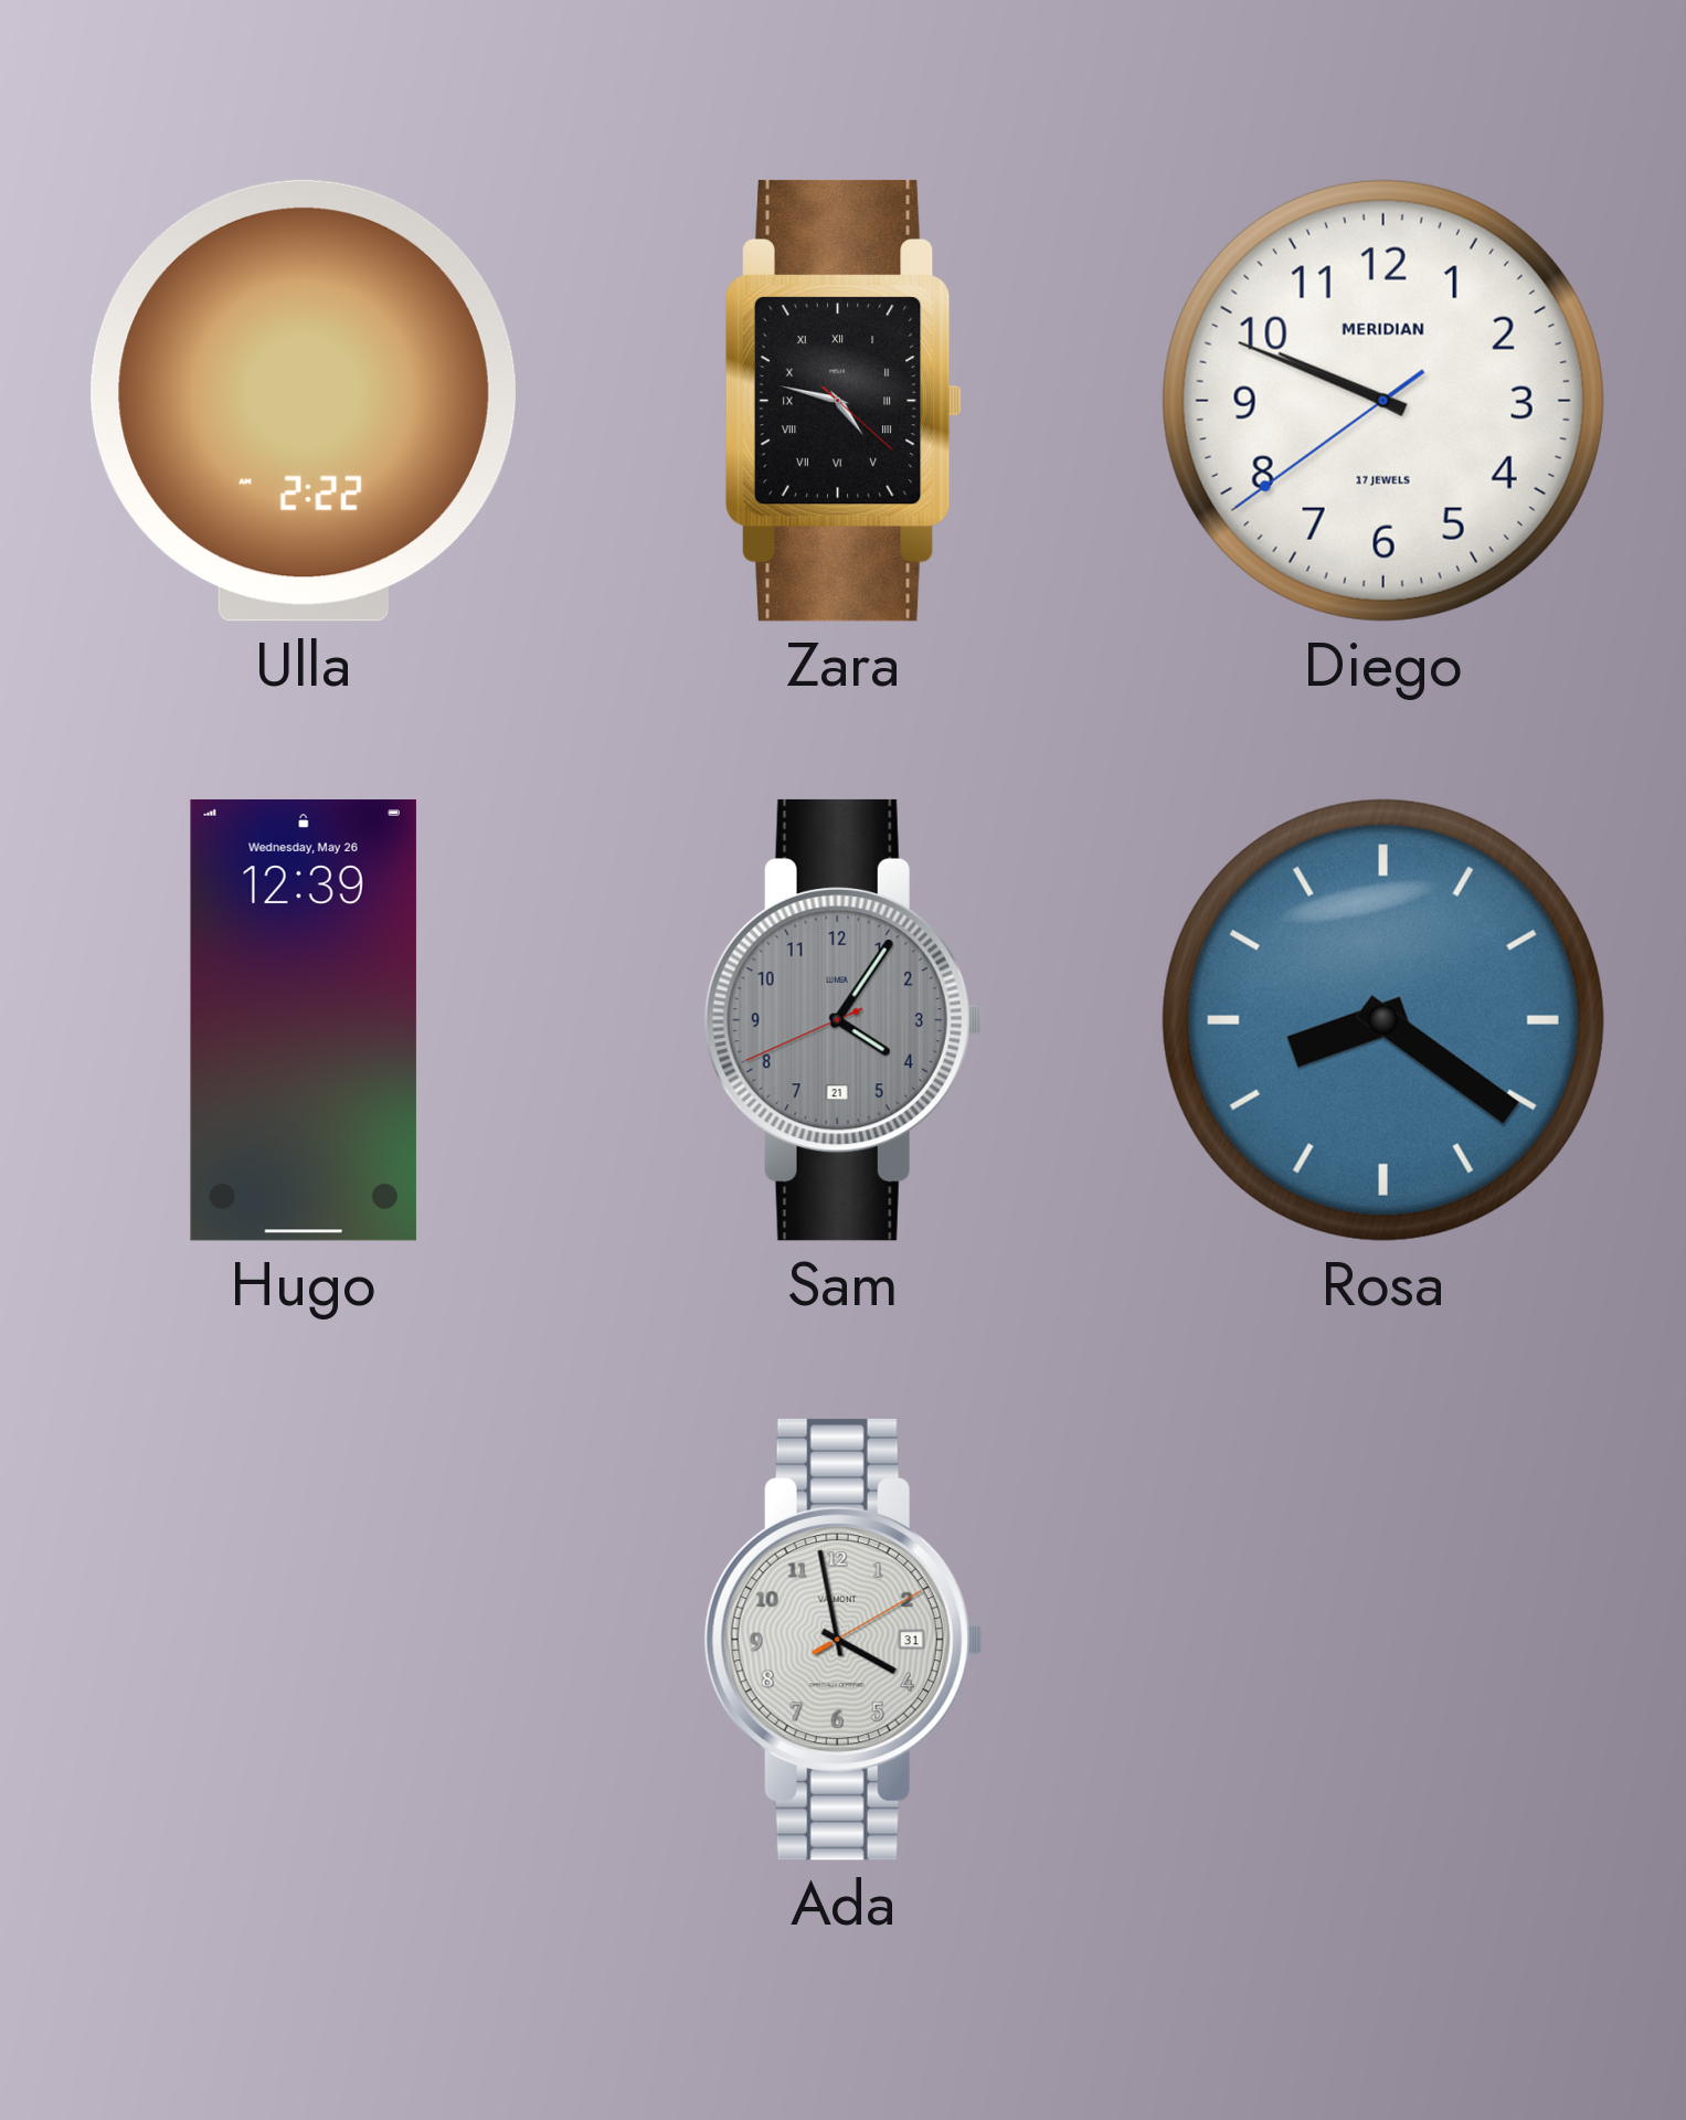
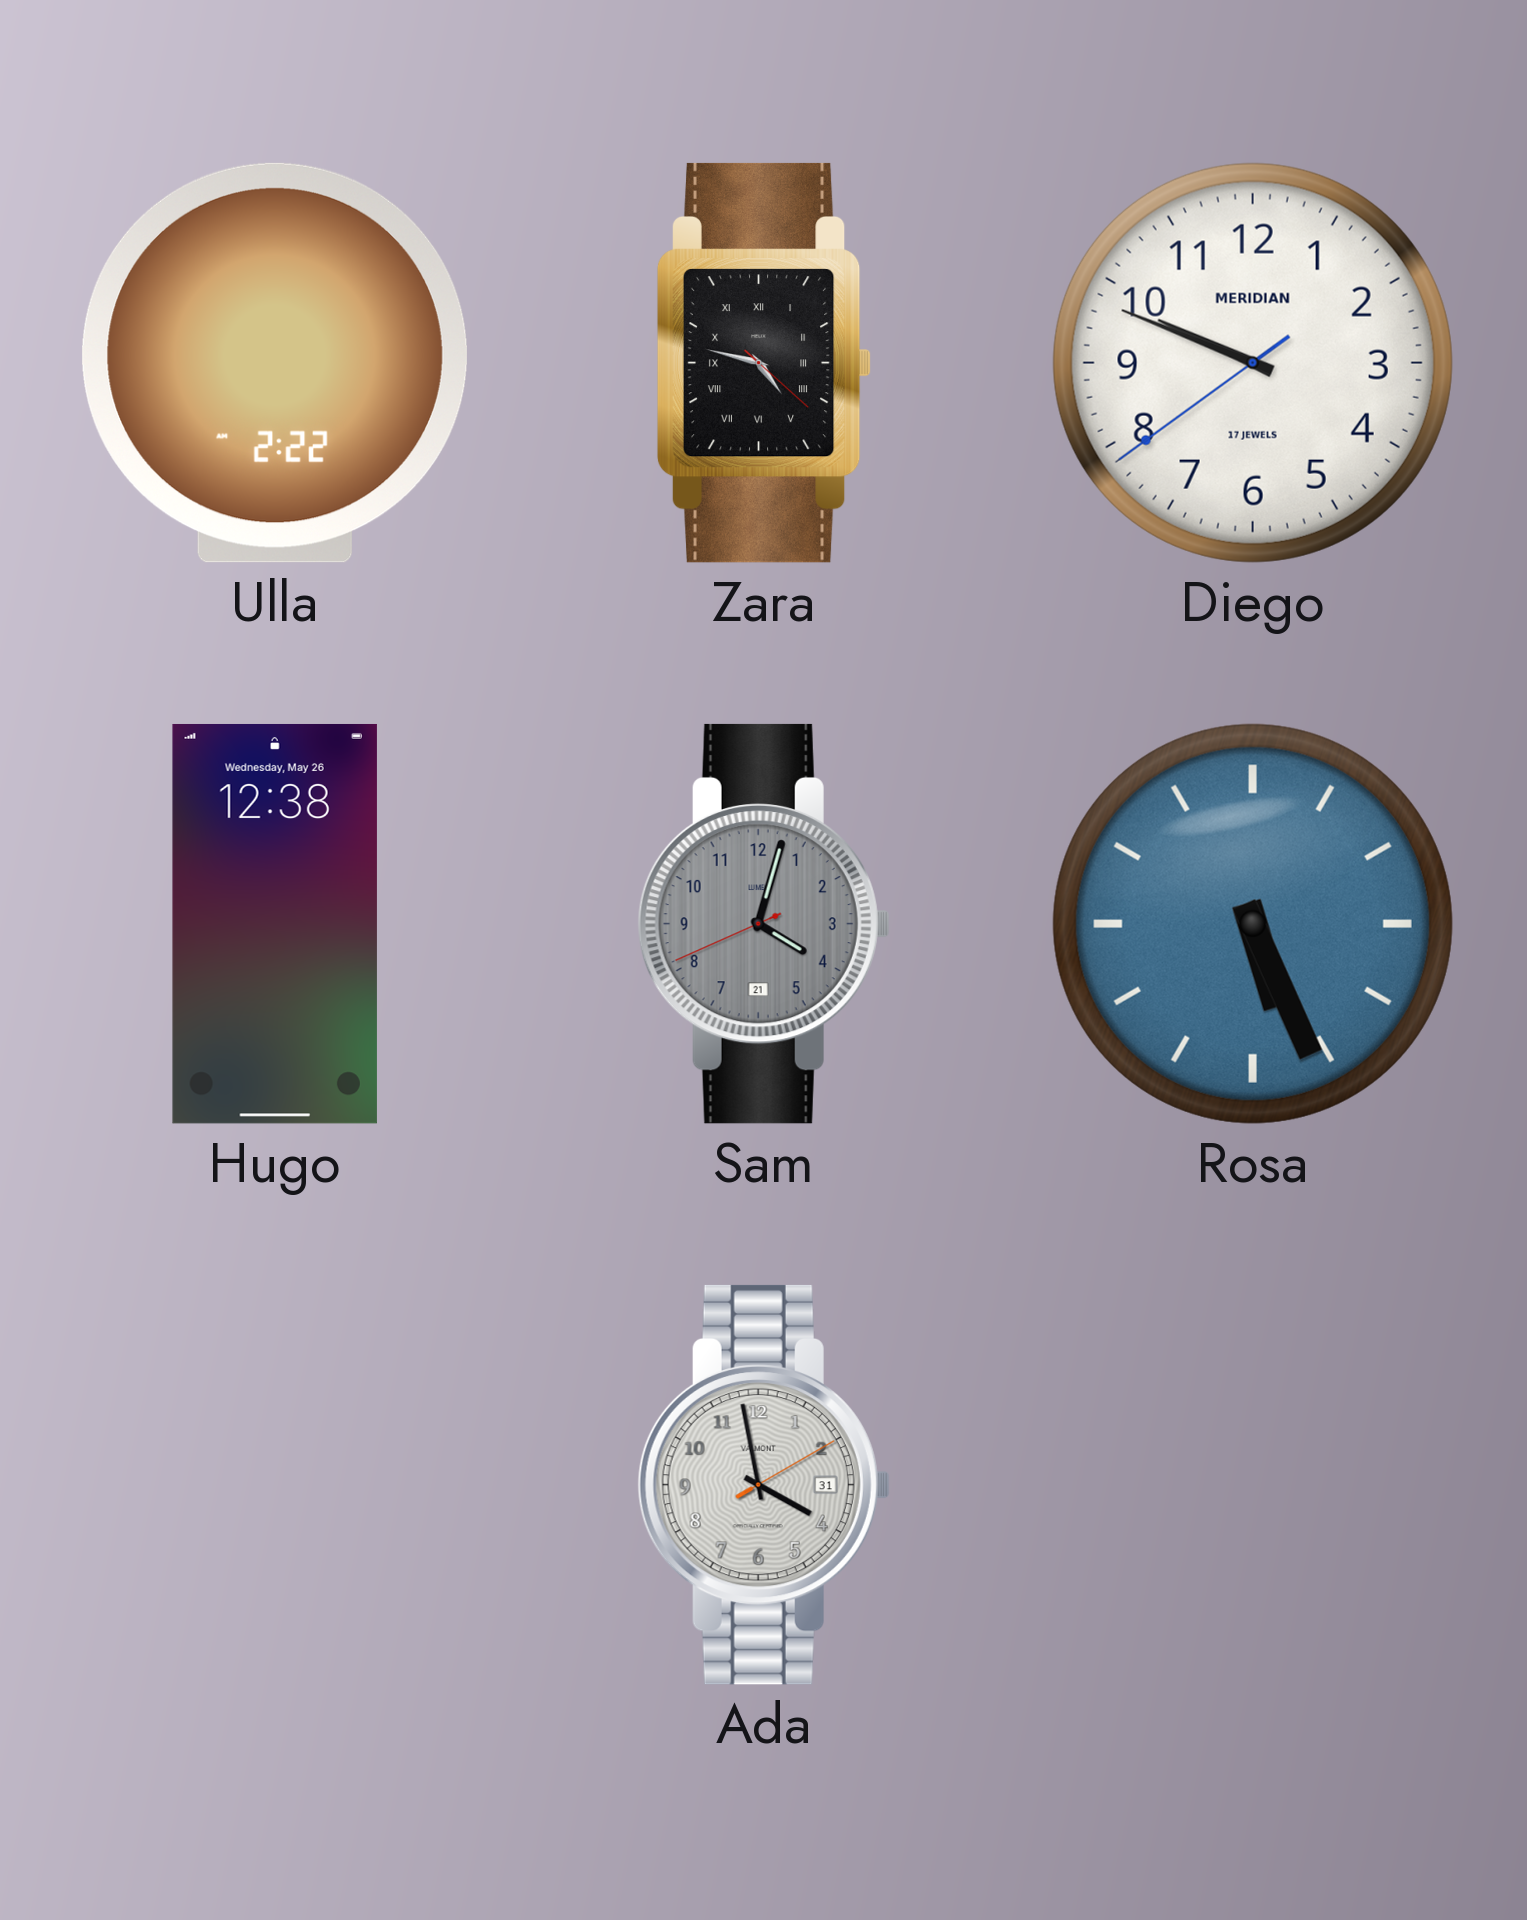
Hugo: 12:39 -> 12:38
Sam: 4:05 -> 4:02
Rosa: 8:21 -> 5:26
